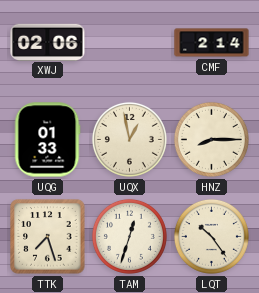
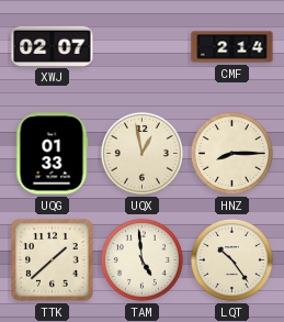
XWJ: 02:06 -> 02:07
TTK: 7:27 -> 1:38
TAM: 12:33 -> 4:59
